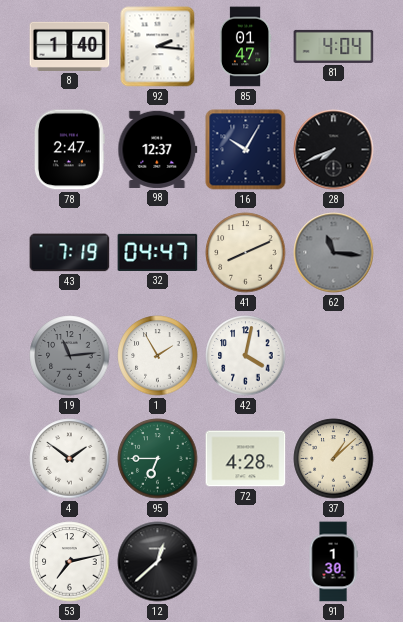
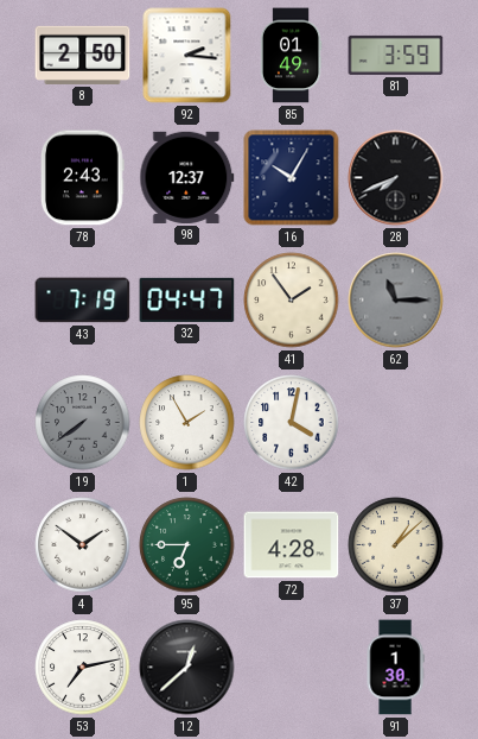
8: 1:40 -> 2:50
85: 01:47 -> 01:49
81: 4:04 -> 3:59
78: 2:47 -> 2:43
41: 8:11 -> 1:54
62: 11:16 -> 11:15
19: 11:14 -> 7:39
